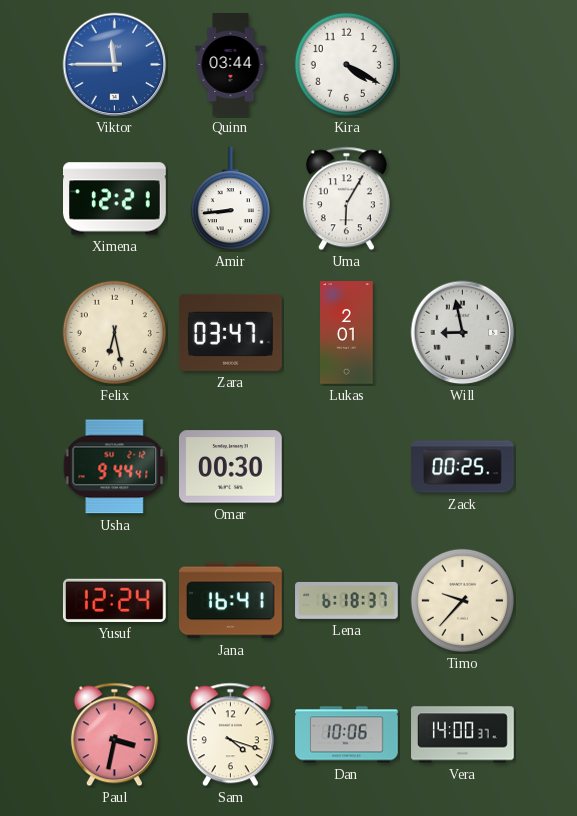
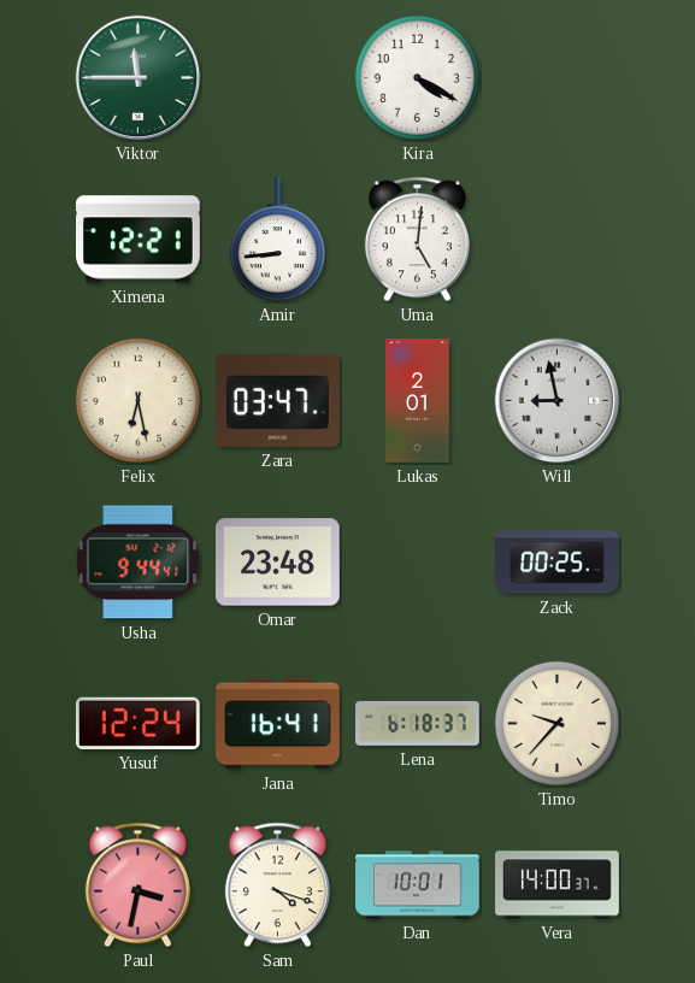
Viktor dial: blue -> green
Quinn: 03:44 -> none
Uma: 6:05 -> 5:01
Omar: 00:30 -> 23:48
Dan: 10:06 -> 10:01
